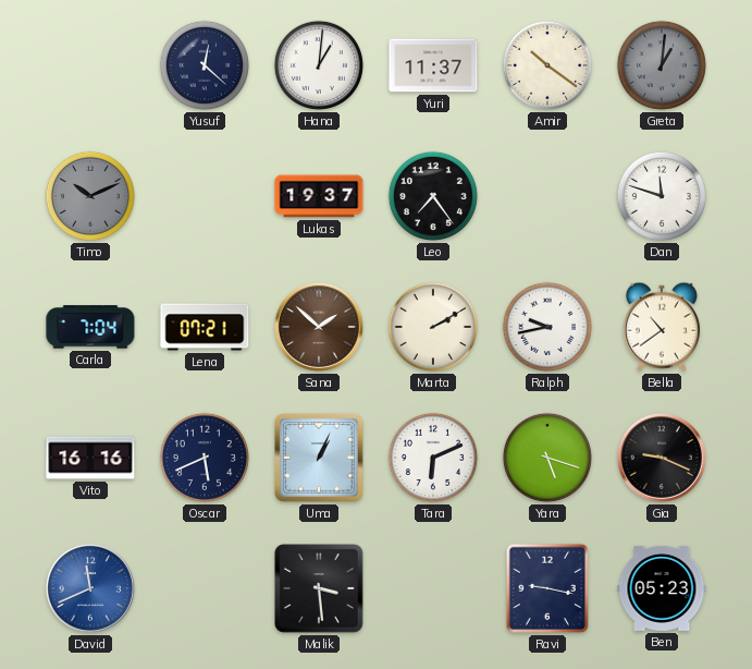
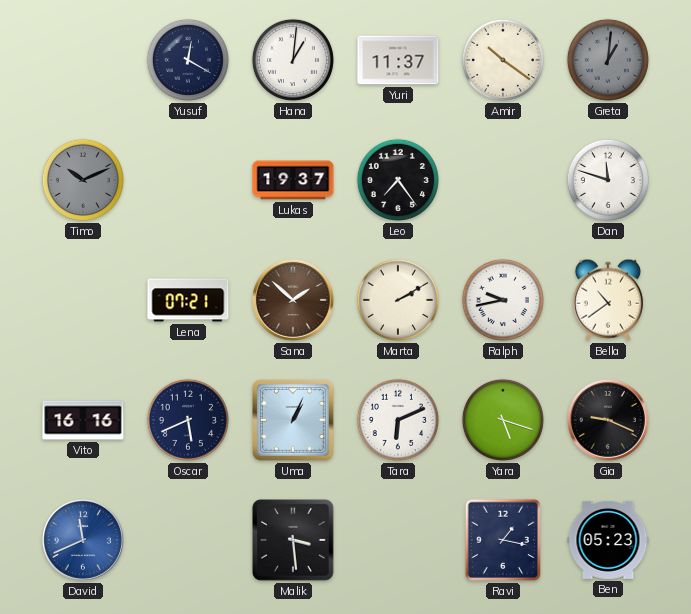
Yusuf: 12:22 -> 12:20
Carla: 7:04 -> none
Ravi: 9:17 -> 1:17
